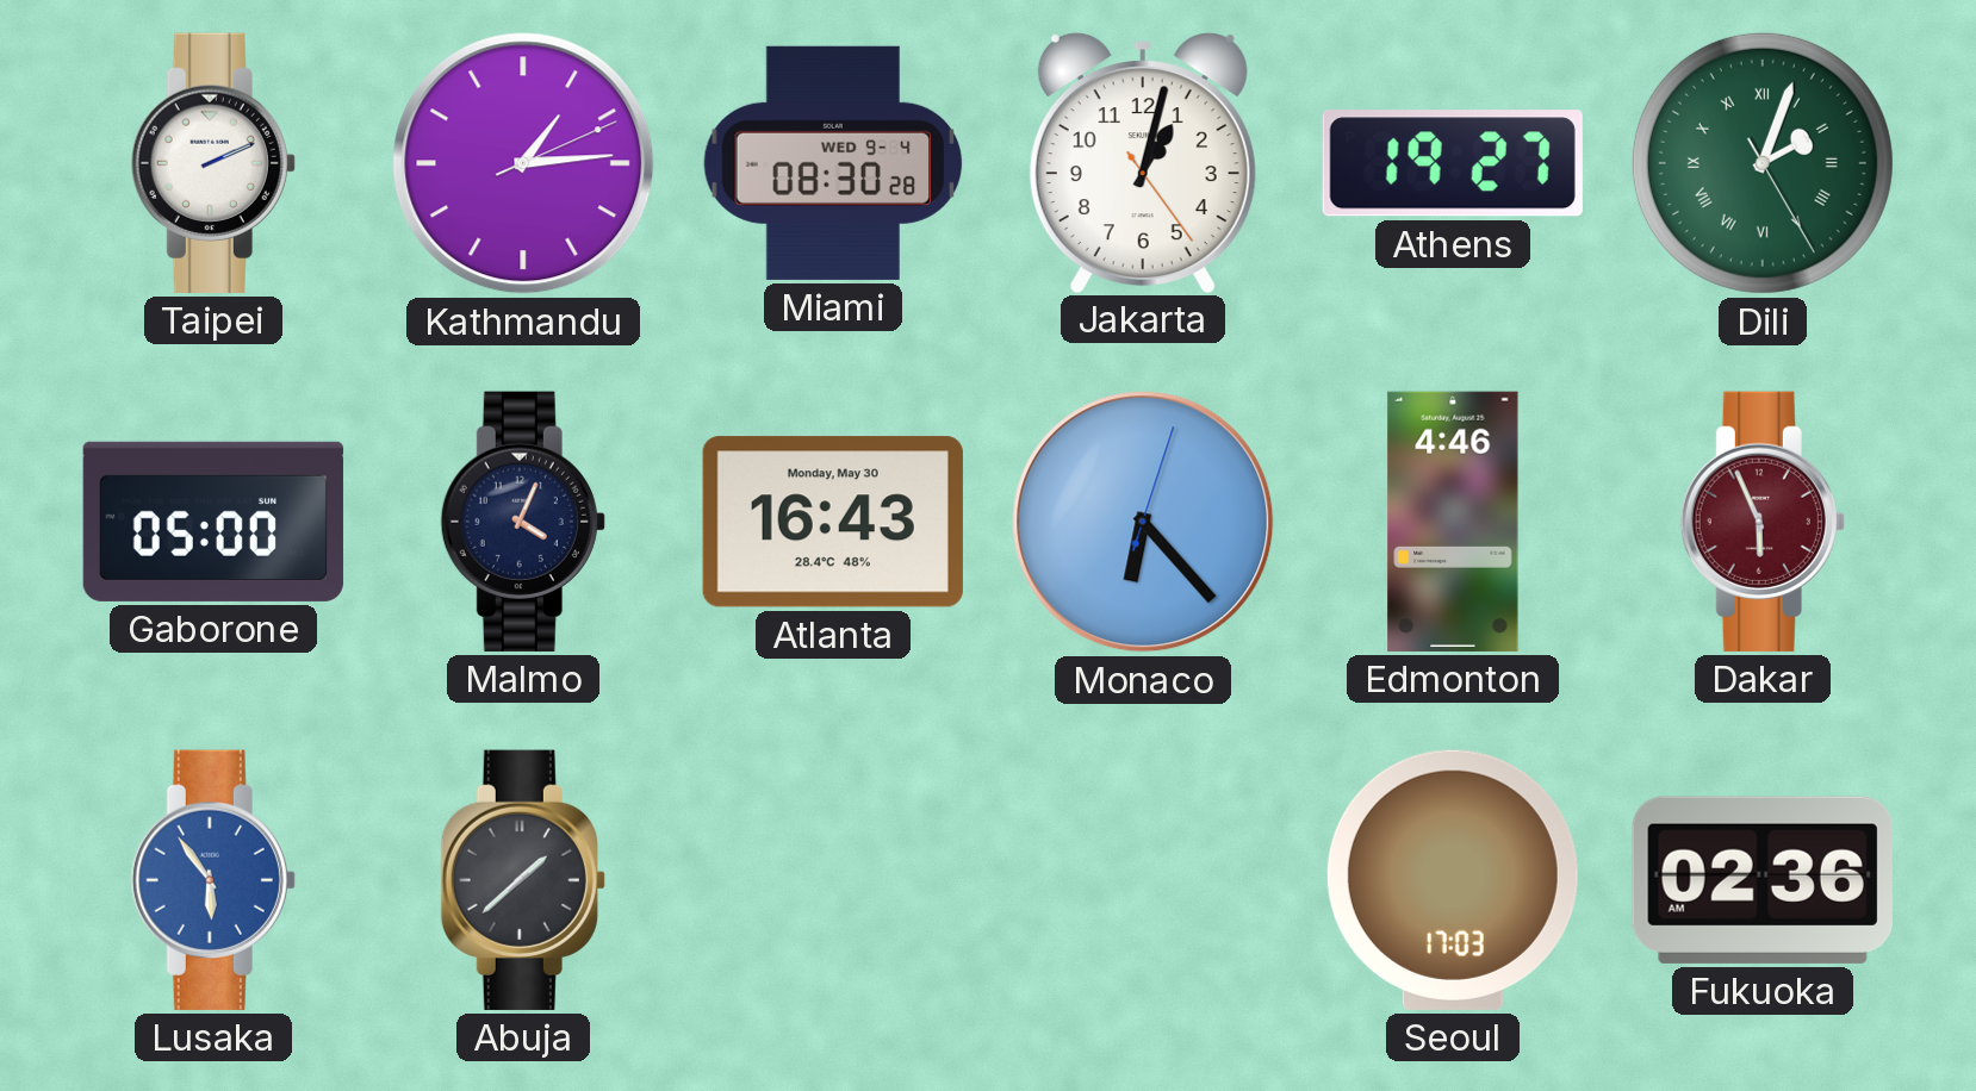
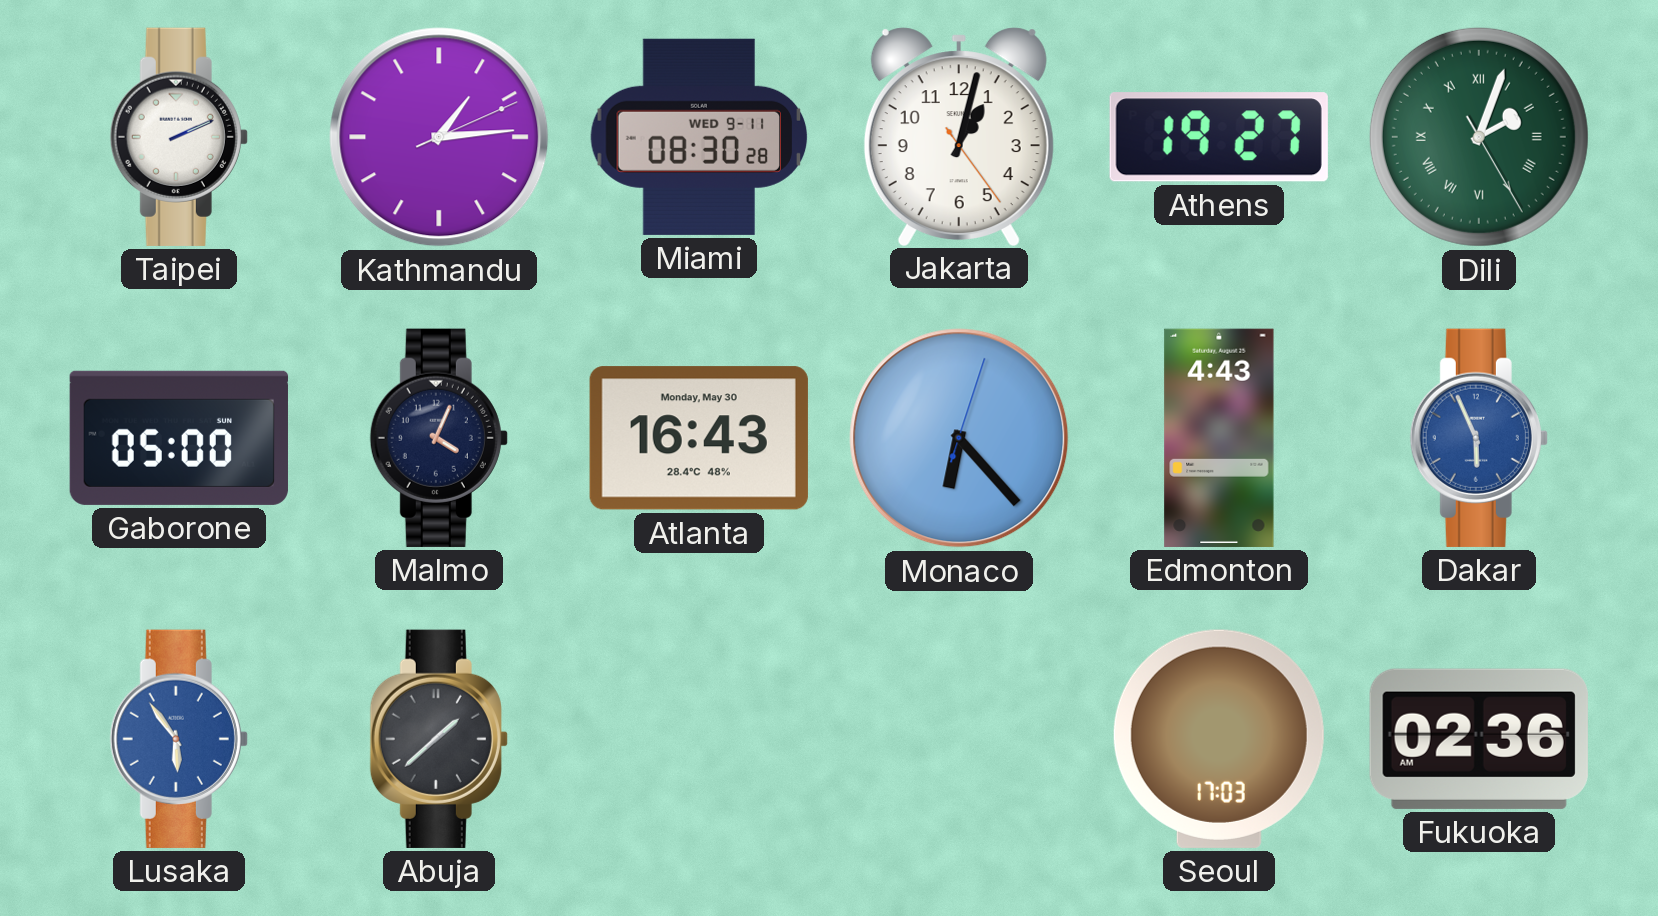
Miami date: WED 9-4 -> WED 9-11
Edmonton: 4:46 -> 4:43
Dakar dial: burgundy -> blue
